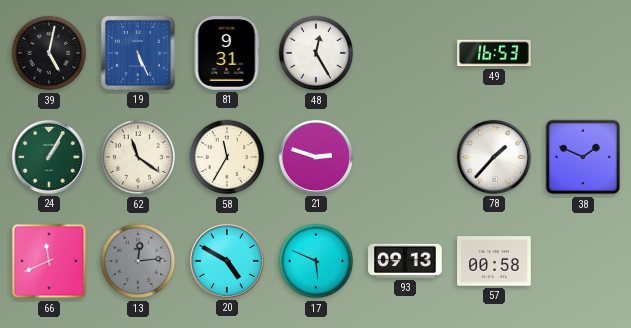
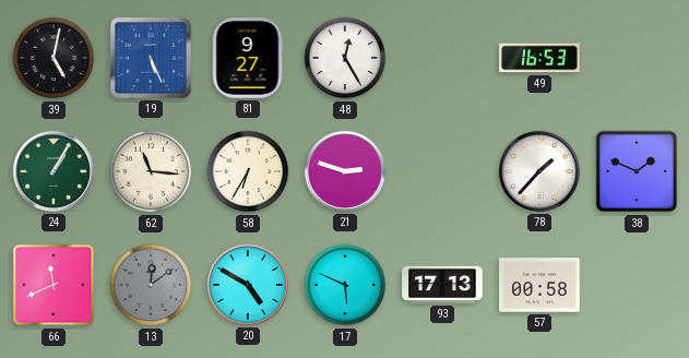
81: 9:31 -> 9:27
62: 11:21 -> 11:16
58: 11:35 -> 6:35
13: 12:14 -> 12:09
93: 09:13 -> 17:13
